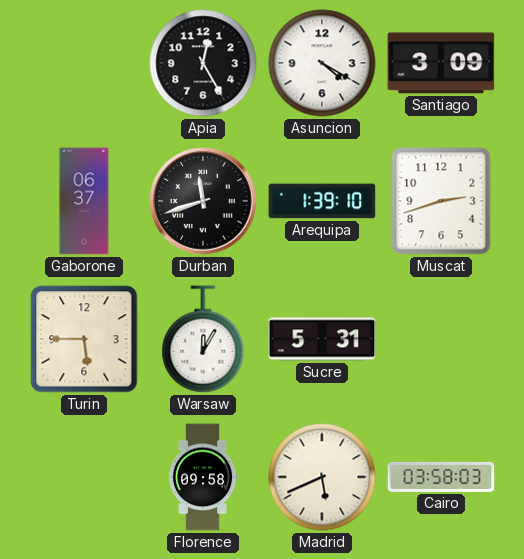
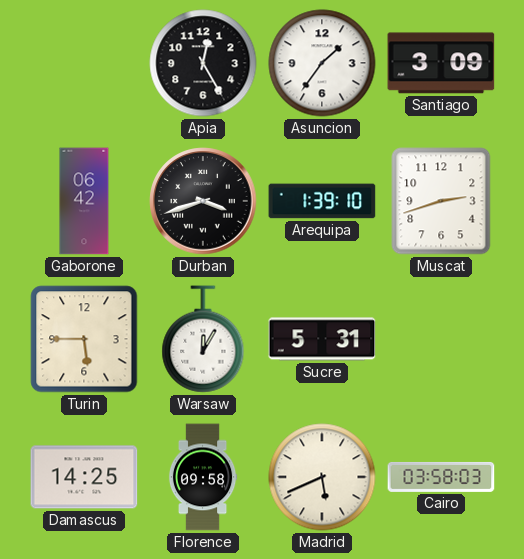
Asuncion: 4:20 -> 1:36
Gaborone: 06:37 -> 06:42
Durban: 11:42 -> 3:42
Damascus: none -> 14:25
